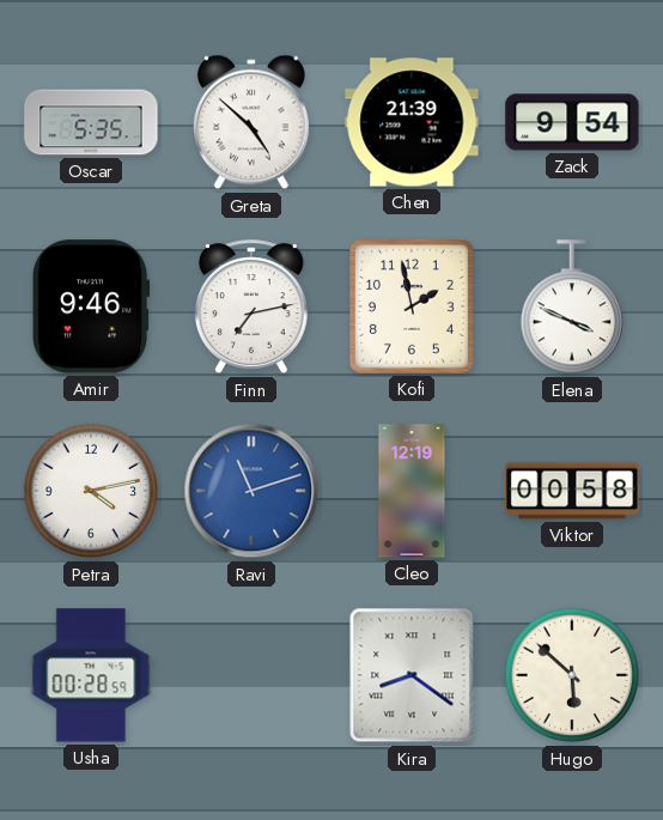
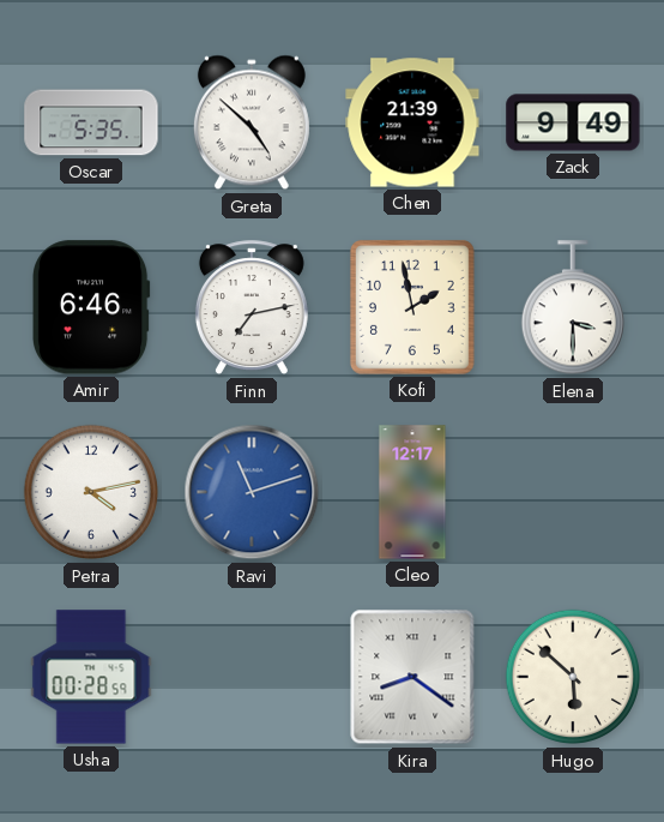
Zack: 9:54 -> 9:49
Amir: 9:46 -> 6:46
Elena: 3:49 -> 3:30
Cleo: 12:19 -> 12:17
Viktor: 00:58 -> none
